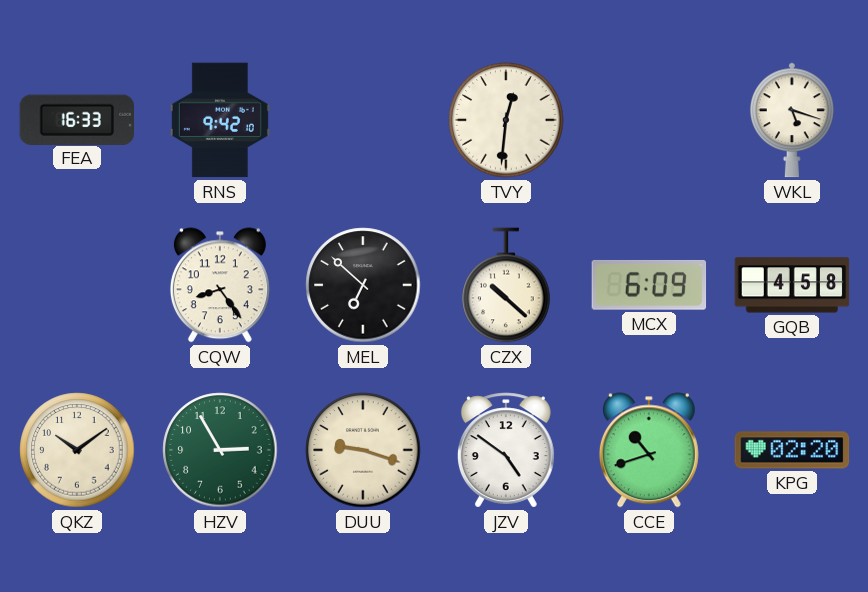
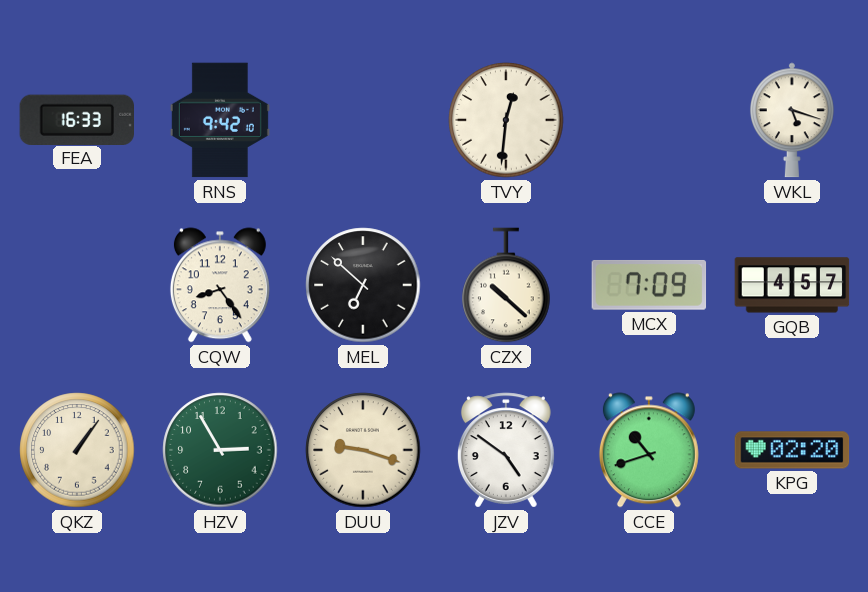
MCX: 6:09 -> 7:09
GQB: 4:58 -> 4:57
QKZ: 10:09 -> 1:06
